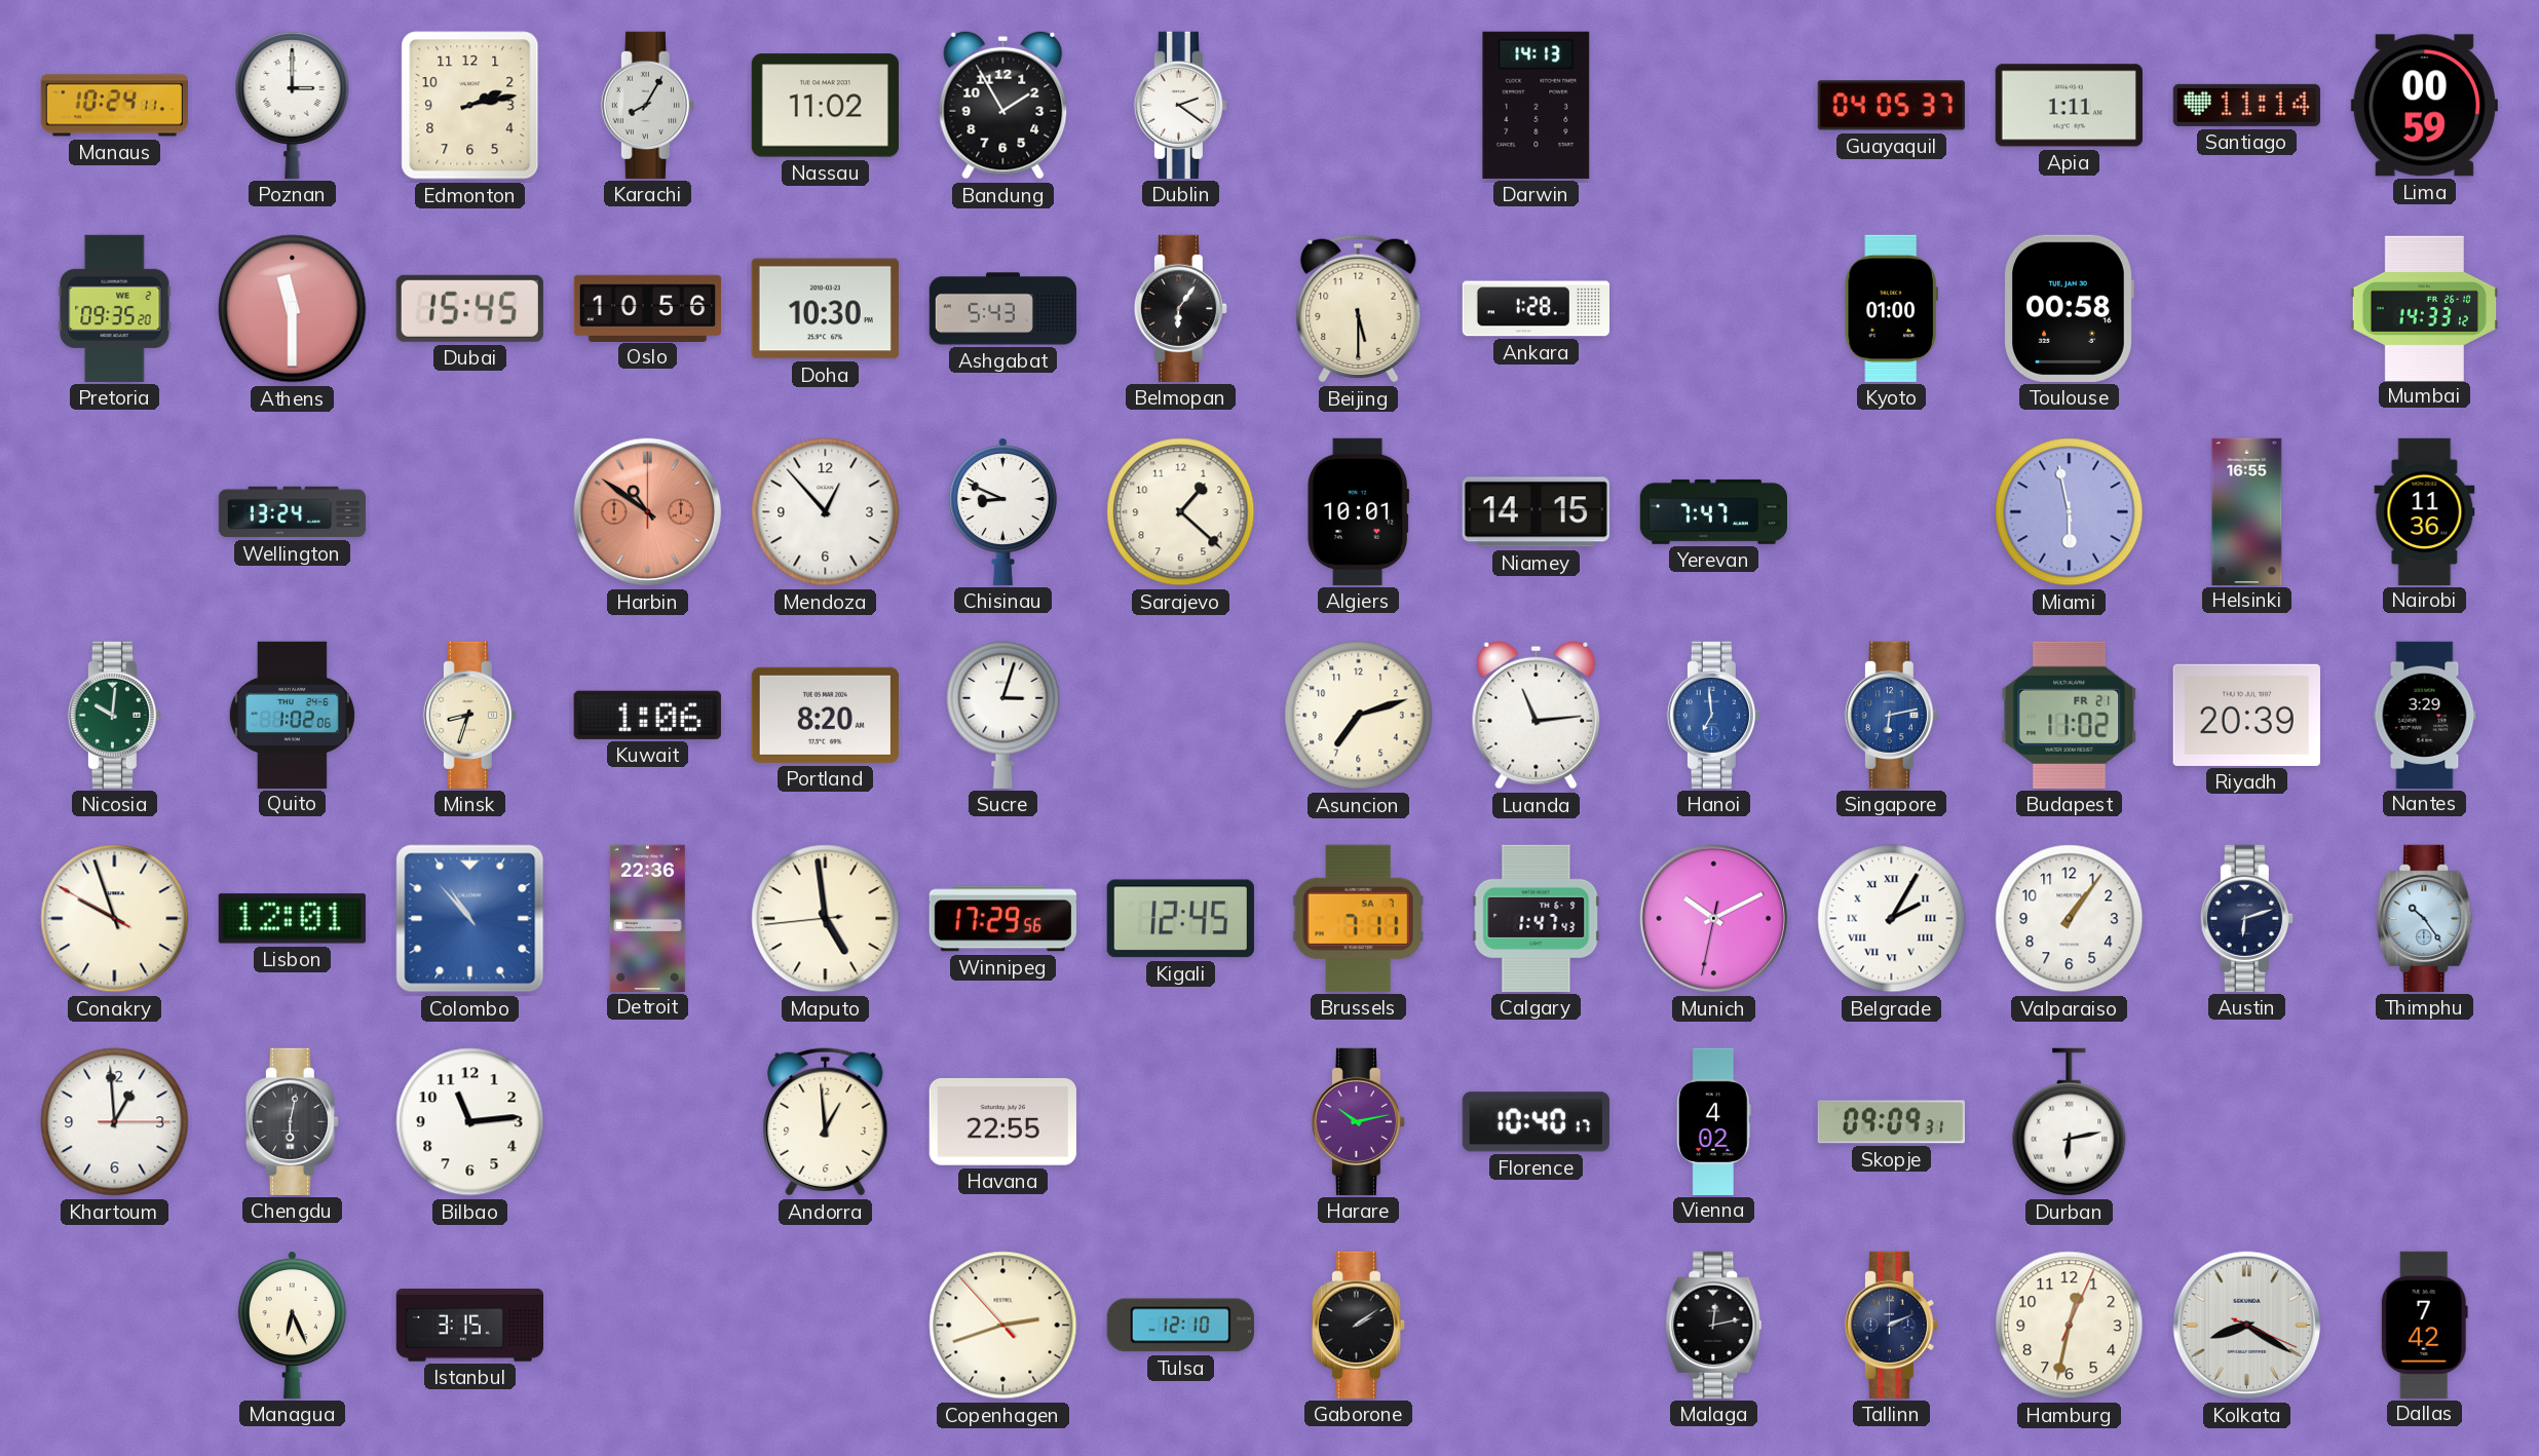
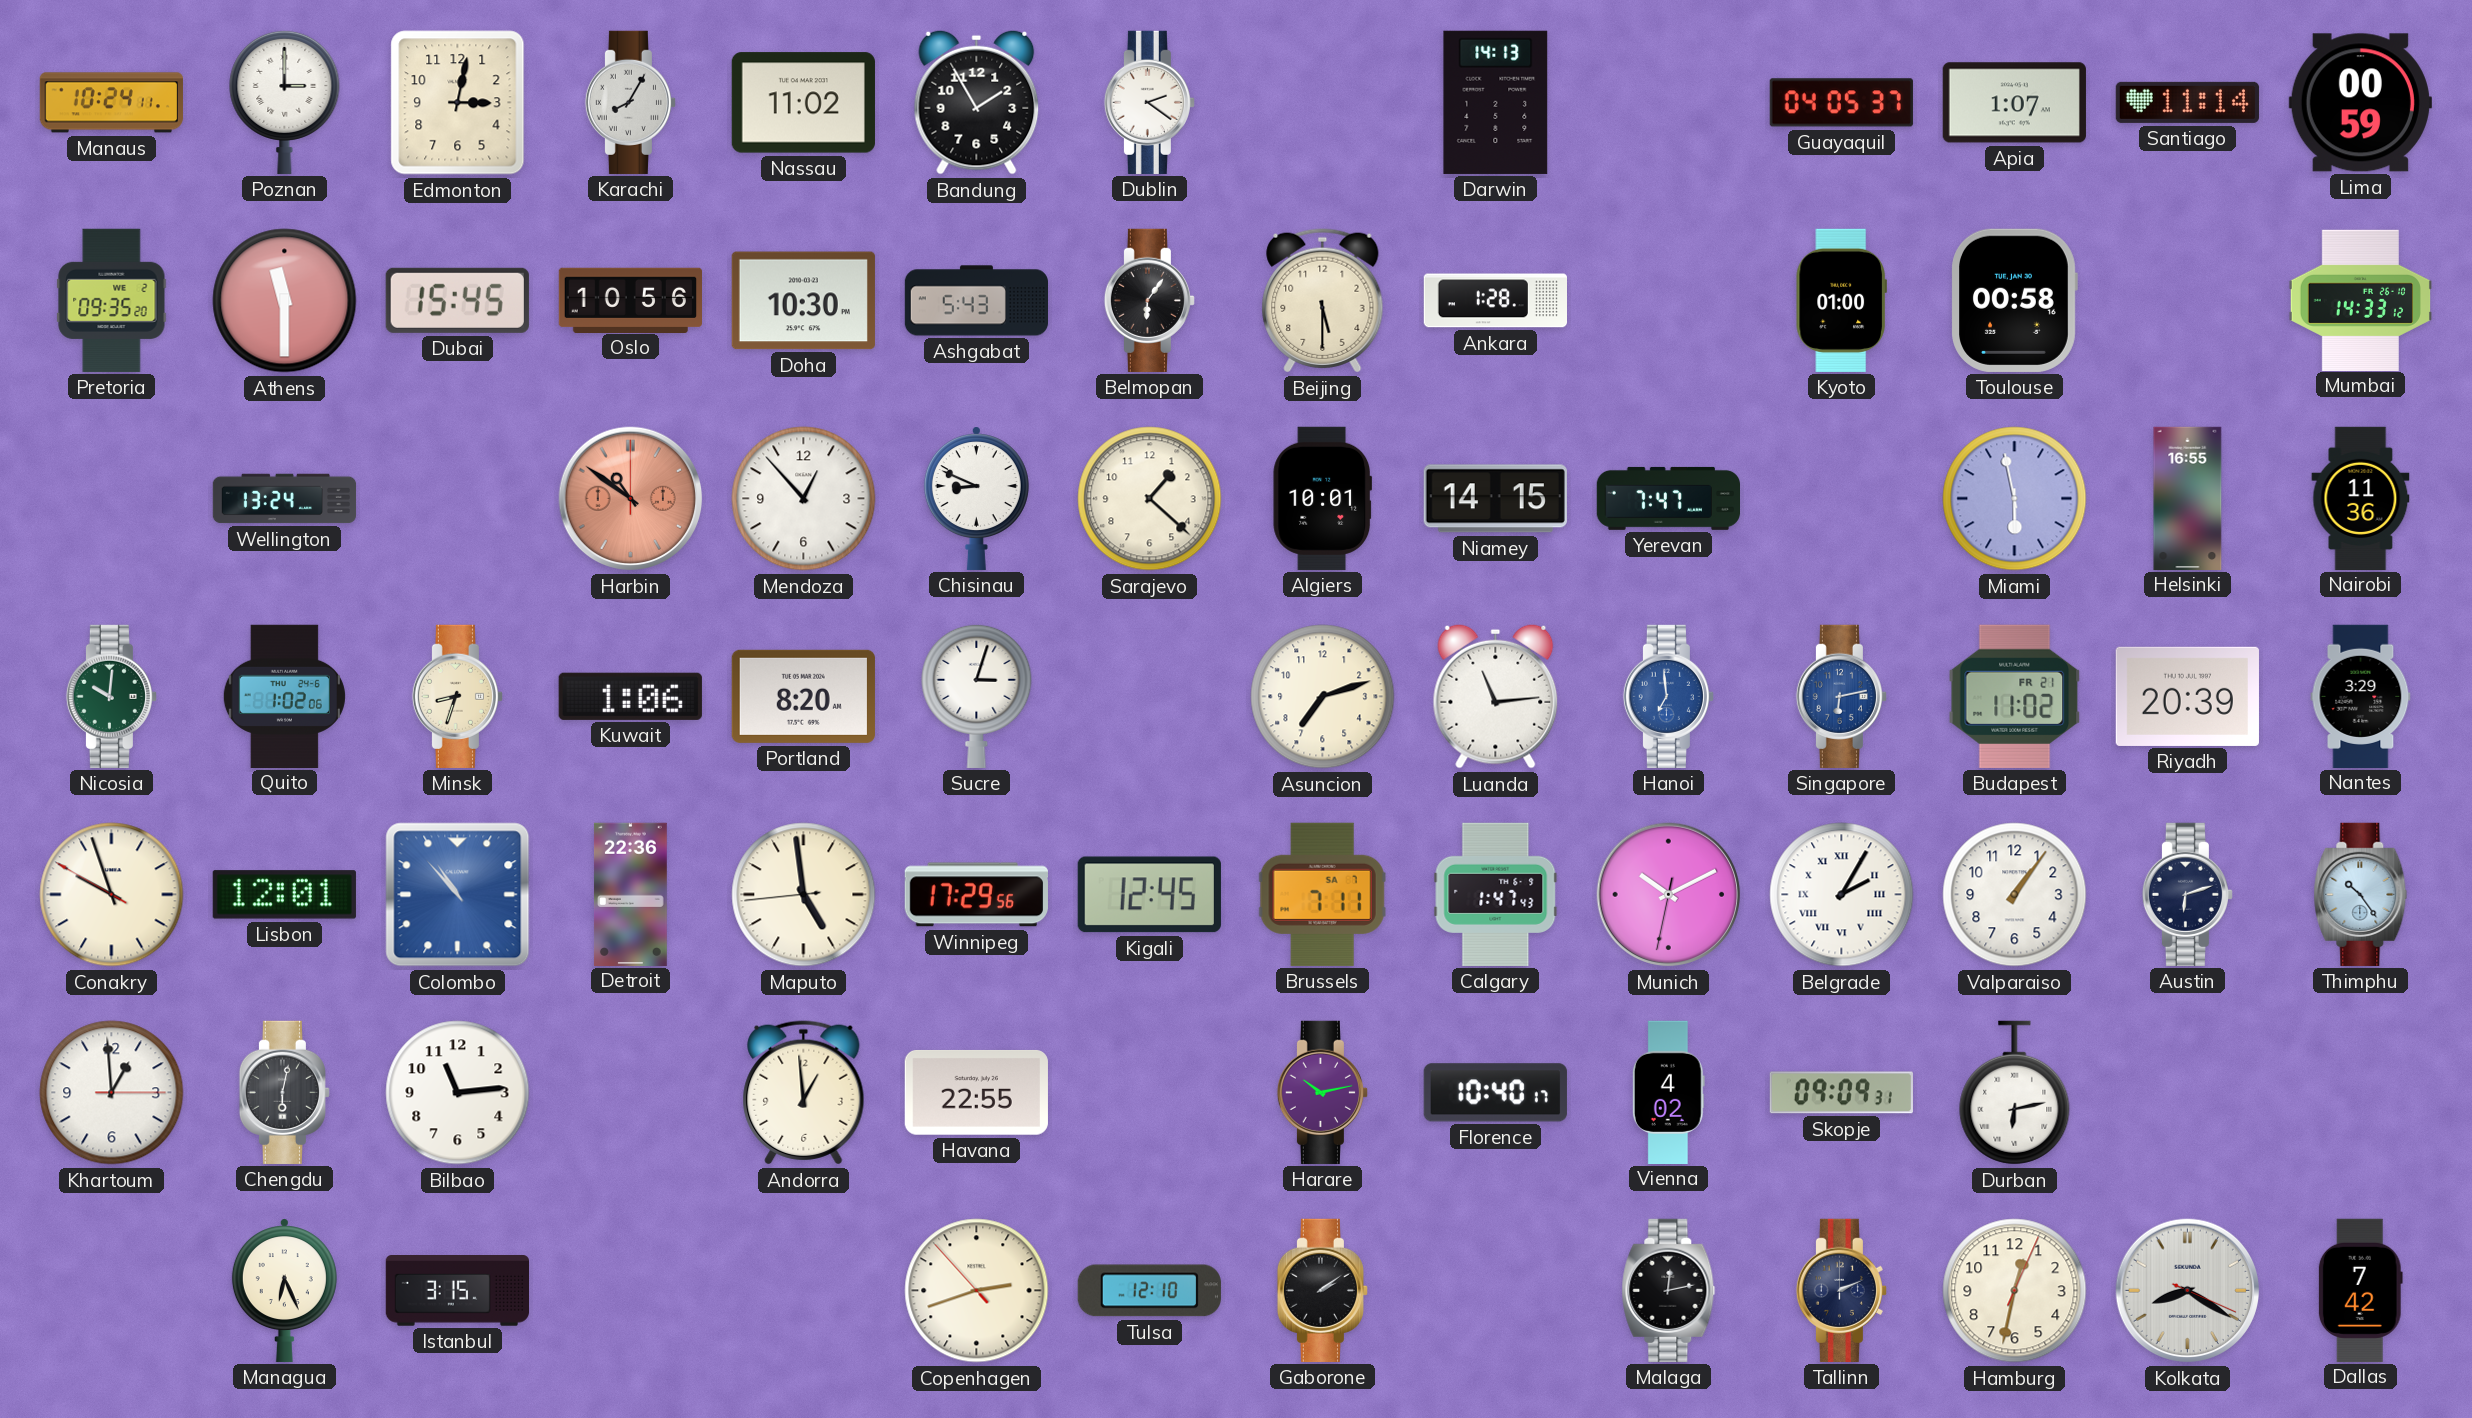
Edmonton: 2:13 -> 3:02
Apia: 1:11 -> 1:07
